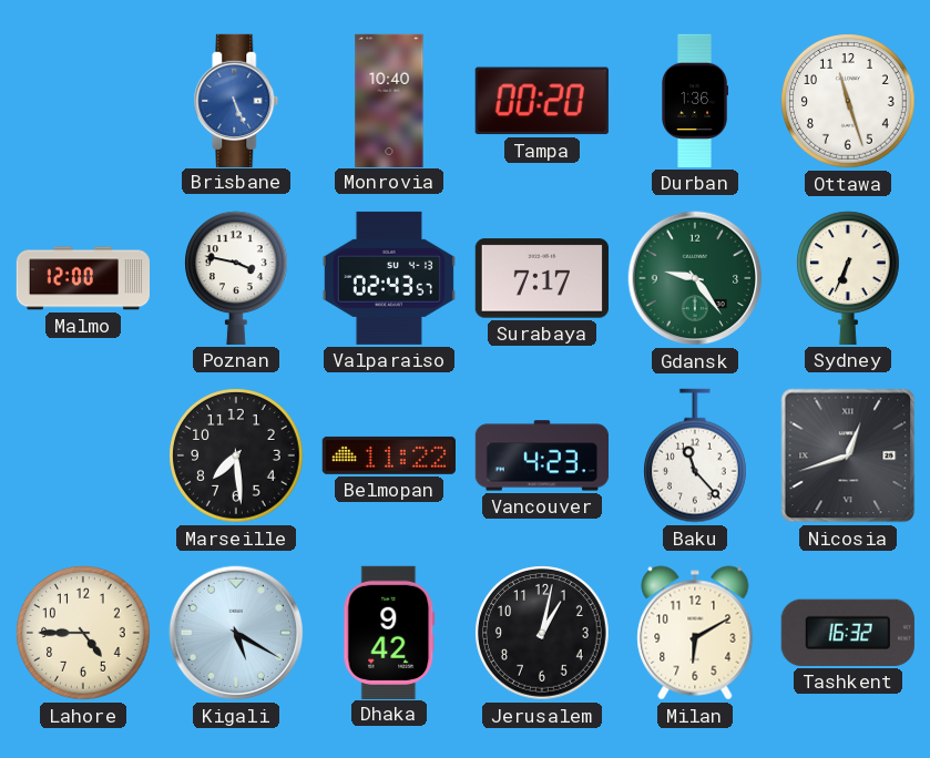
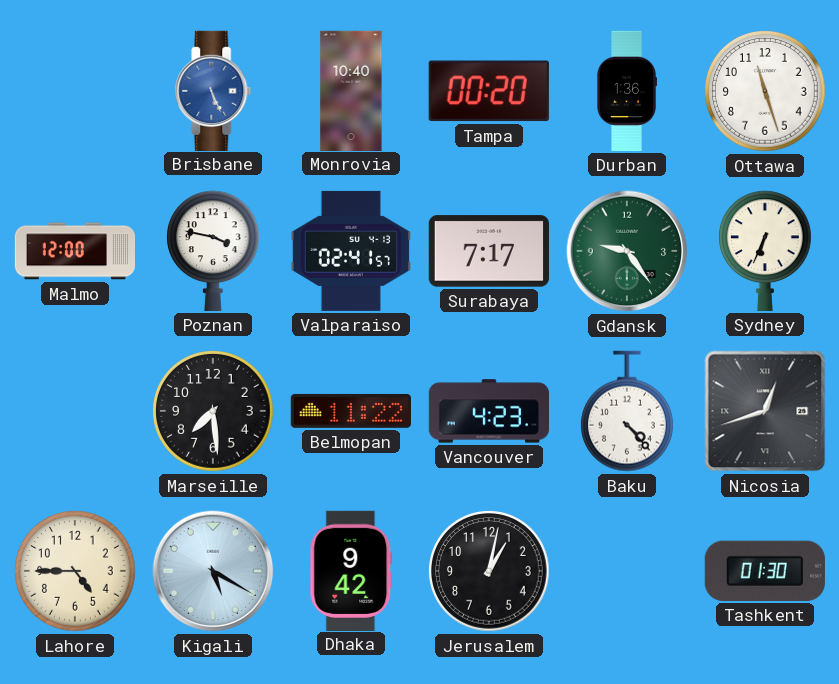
Valparaiso: 02:43 -> 02:41
Baku: 11:23 -> 4:23
Milan: 6:10 -> none
Tashkent: 16:32 -> 01:30
